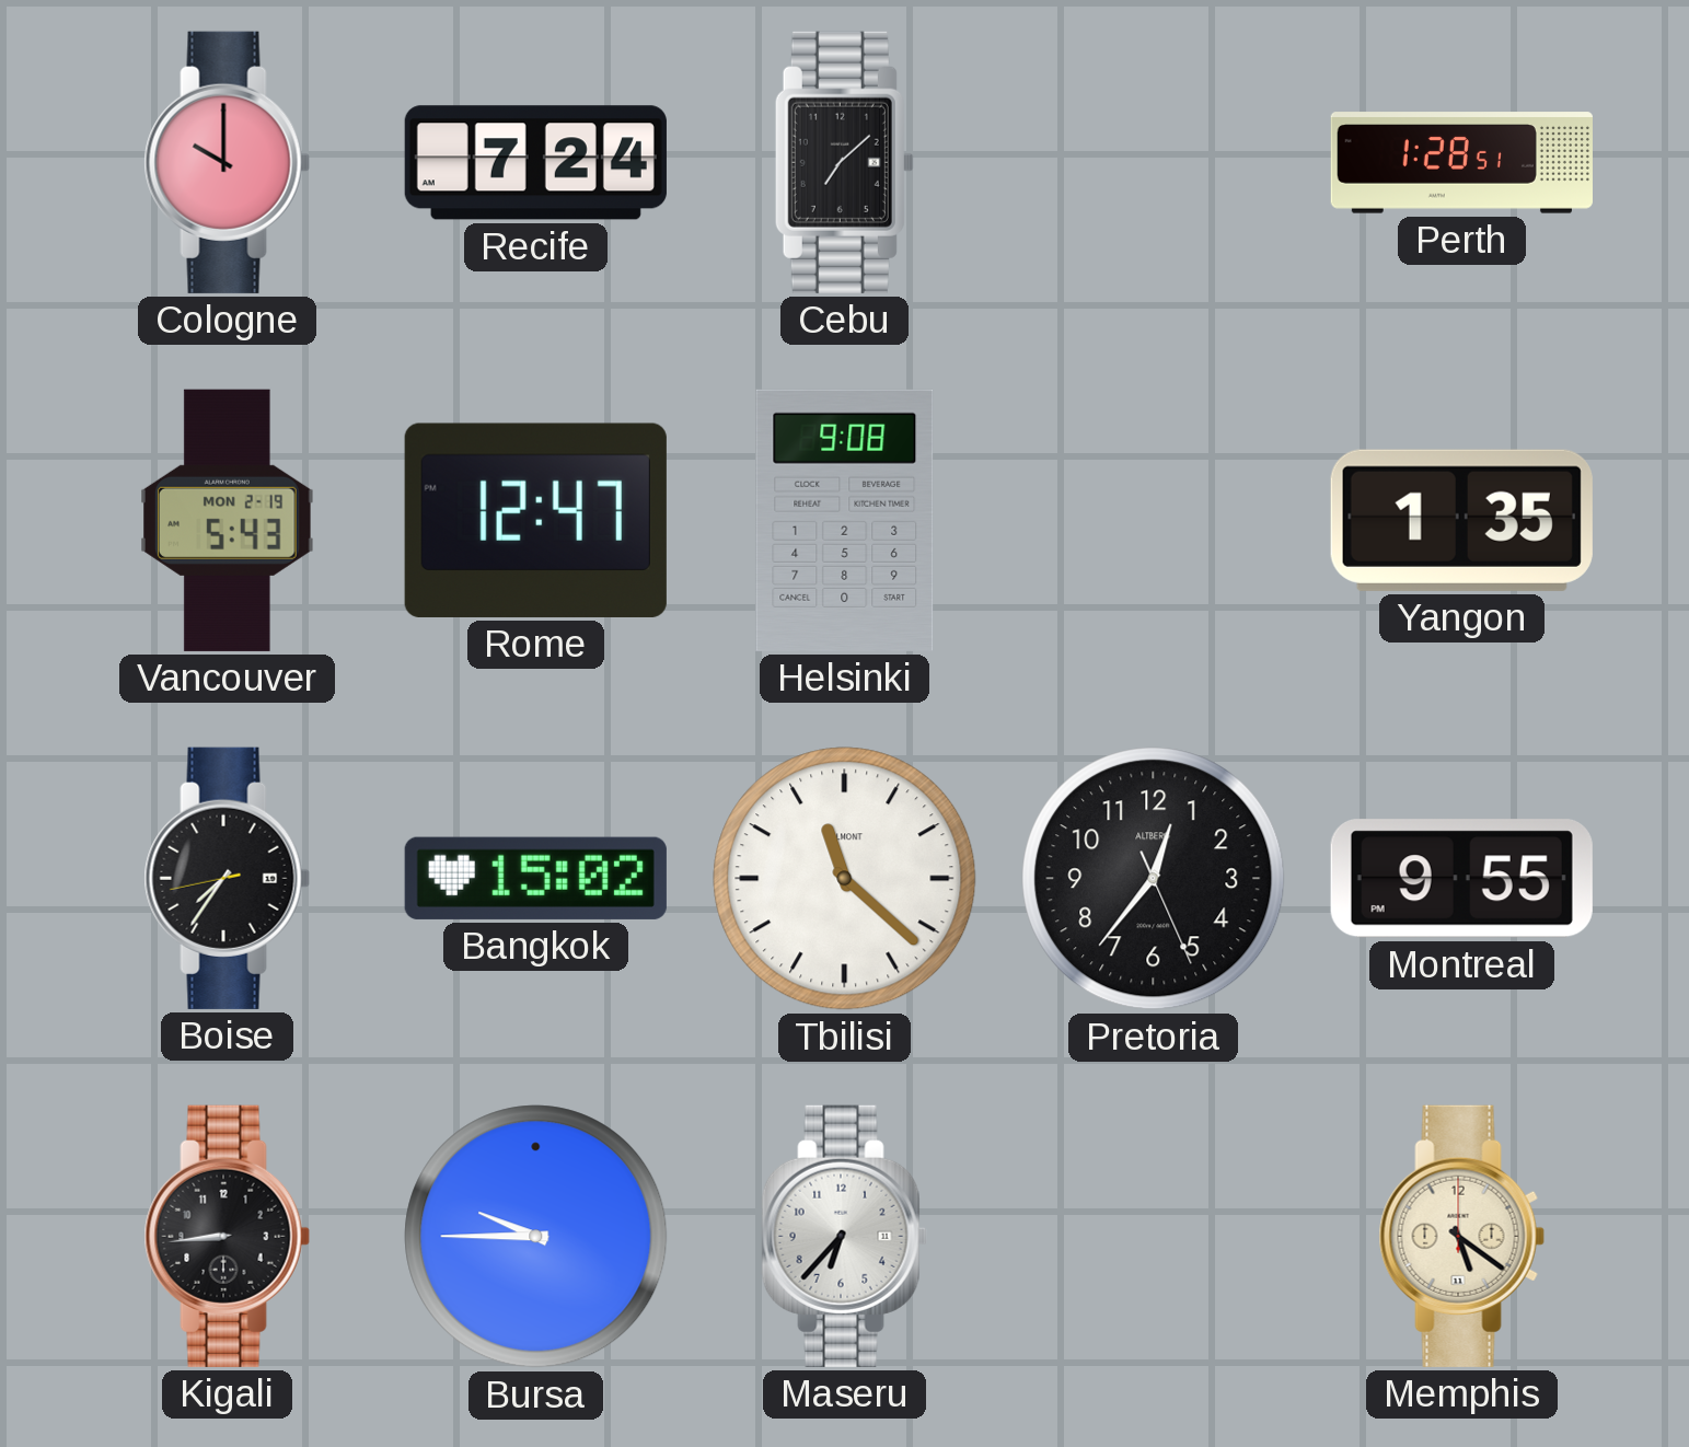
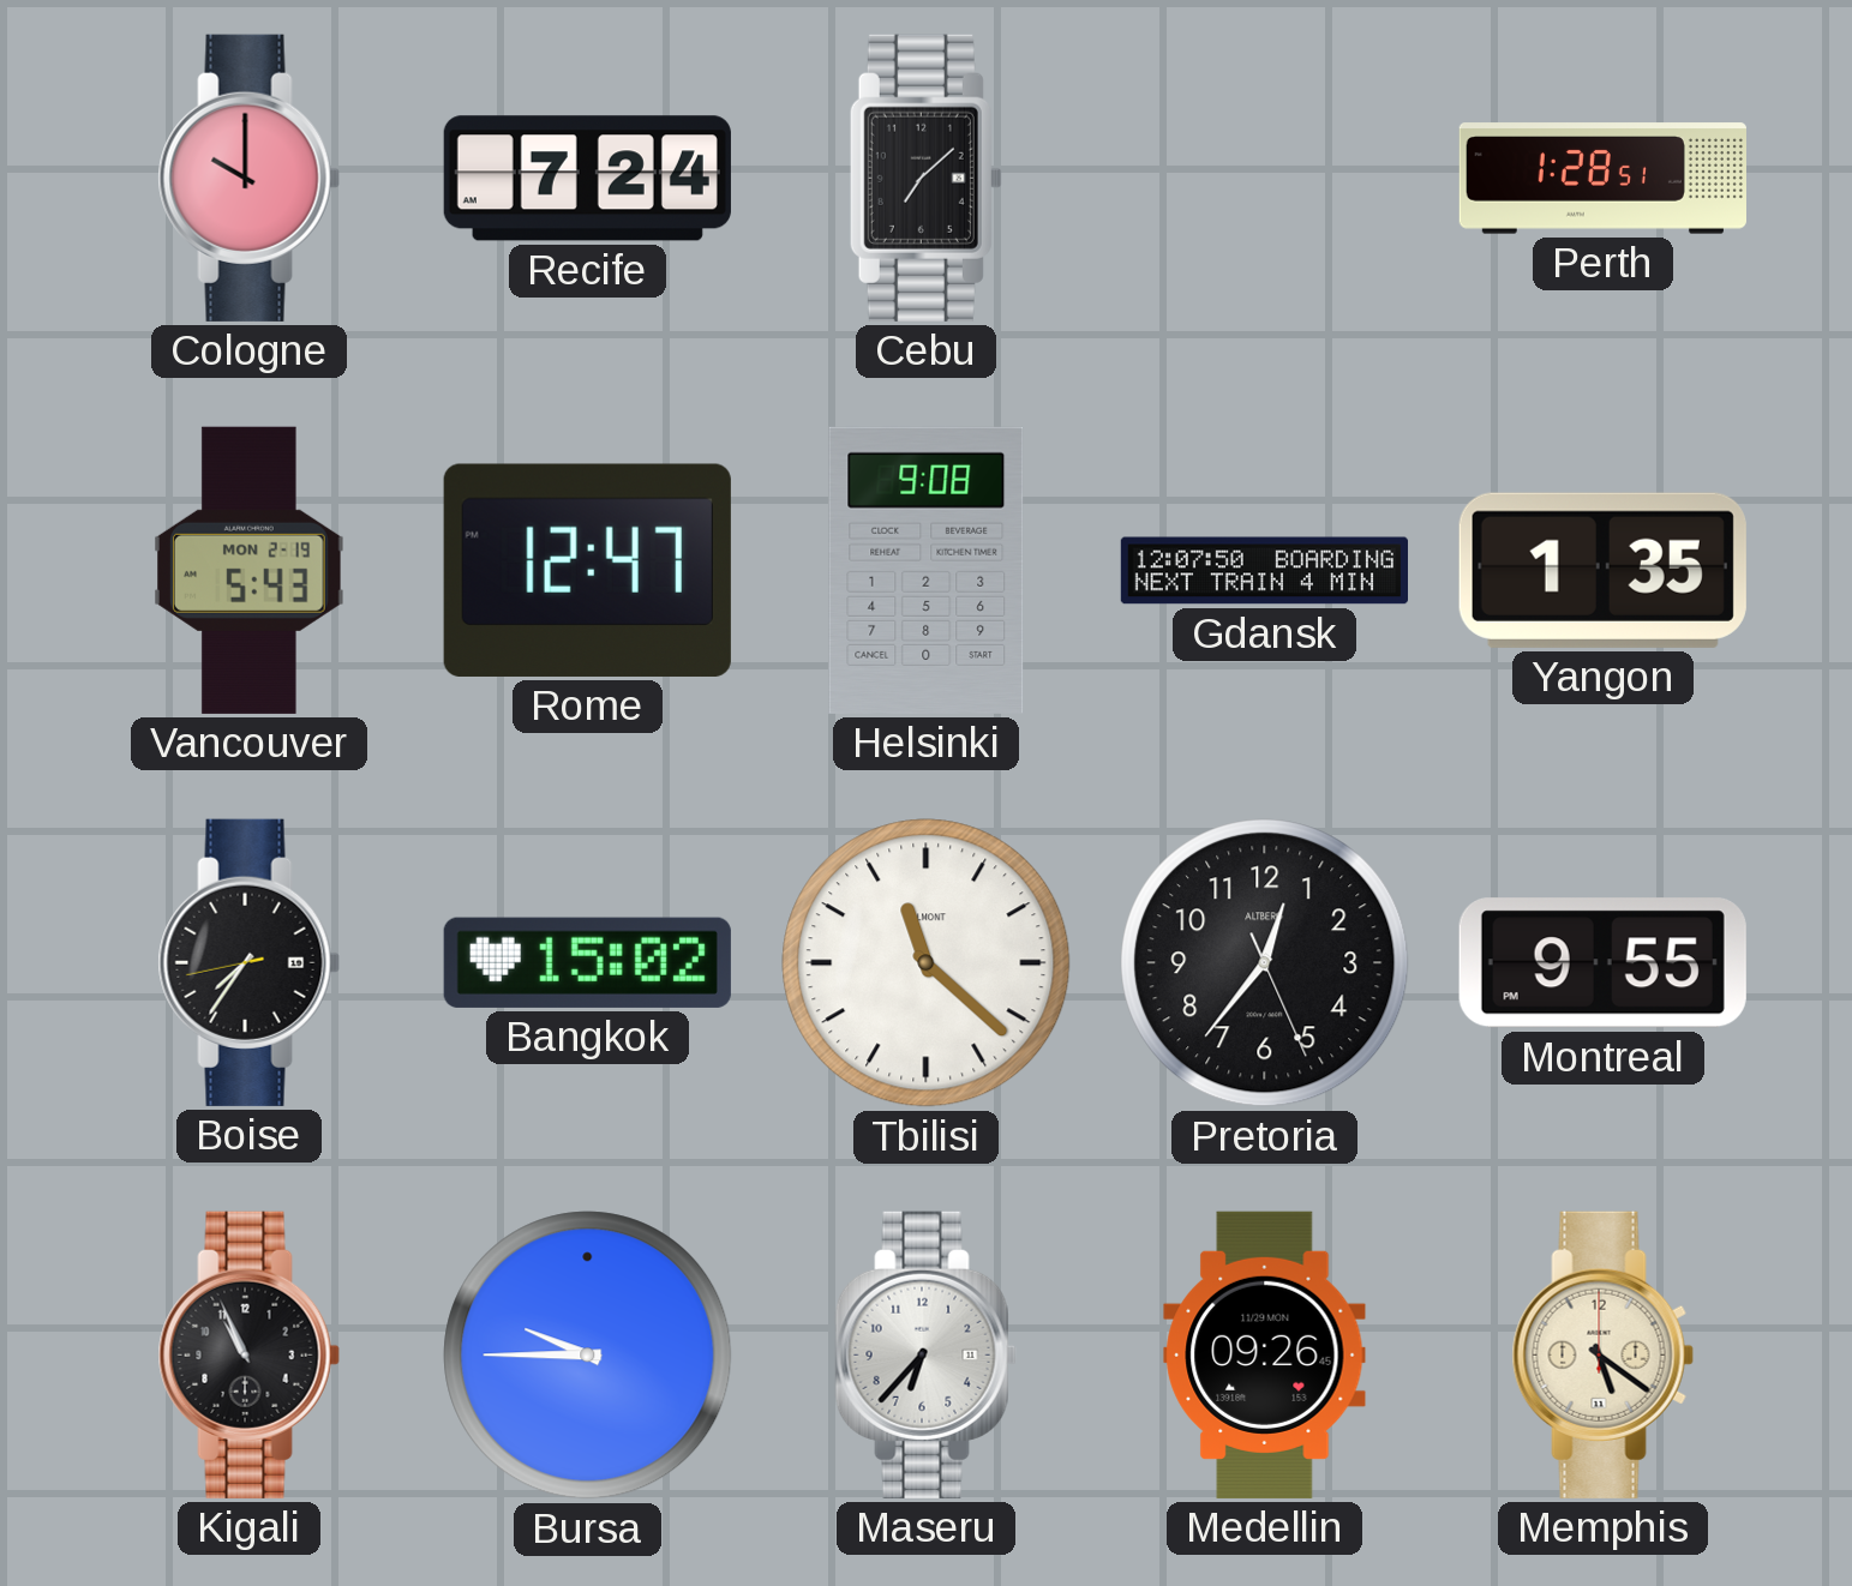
Gdansk: none -> 12:07
Kigali: 8:44 -> 10:56
Medellin: none -> 09:26
